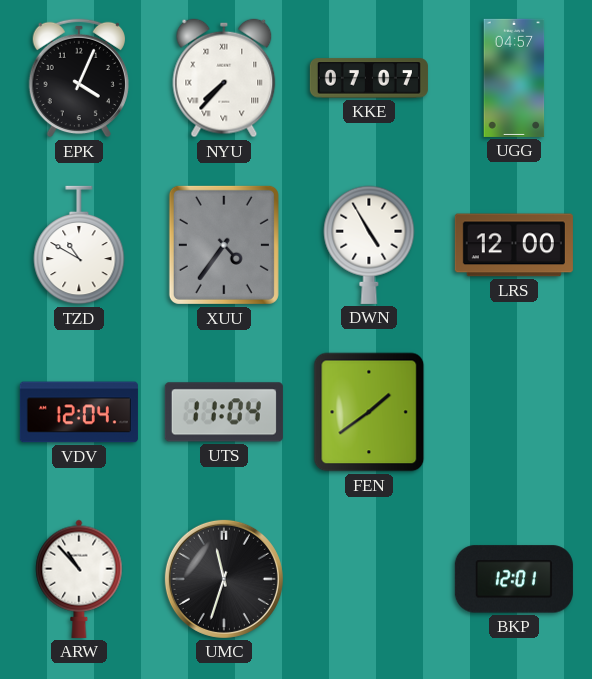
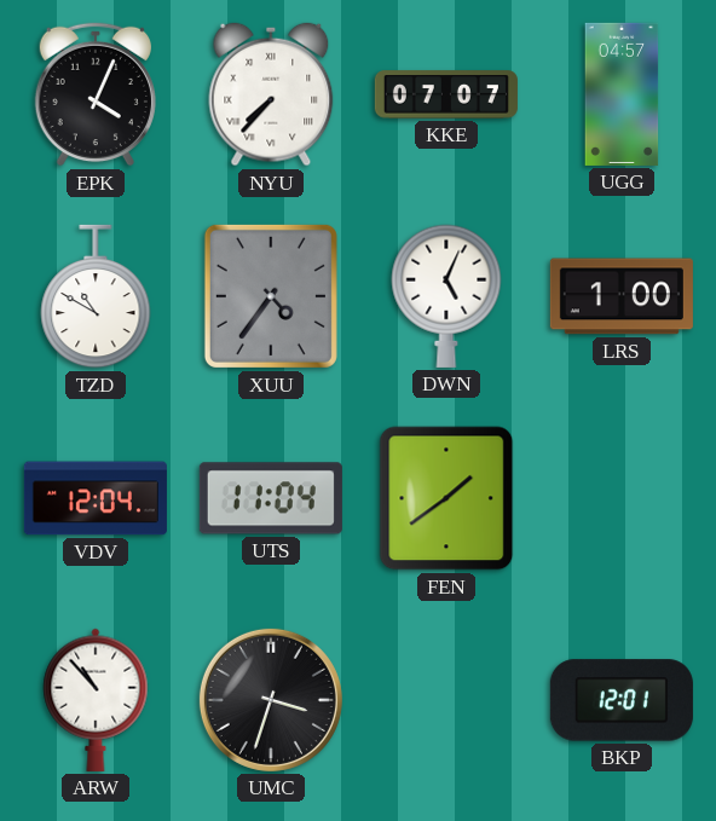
DWN: 4:55 -> 5:04
LRS: 12:00 -> 1:00
UMC: 11:33 -> 3:33
